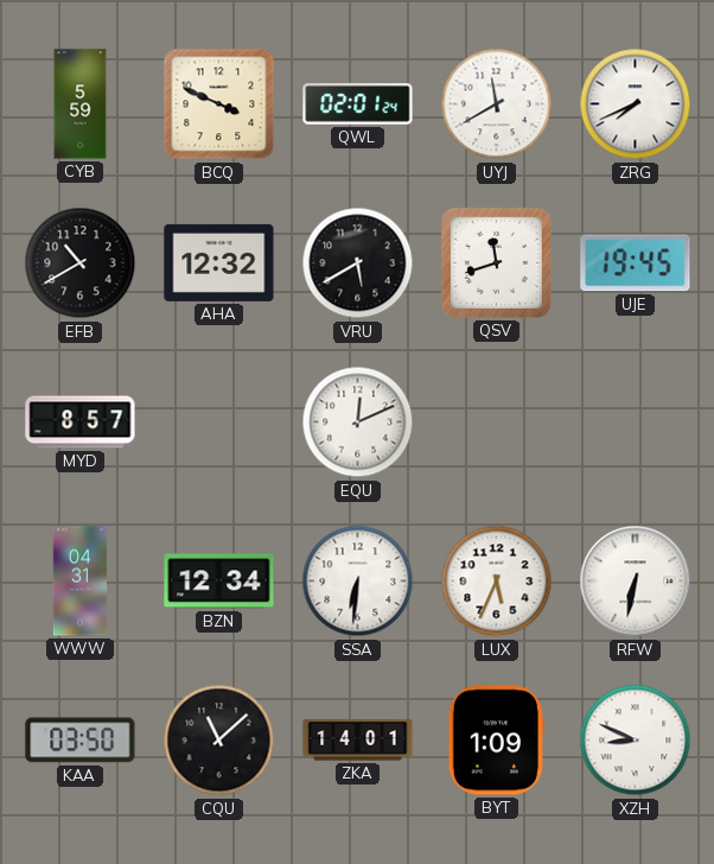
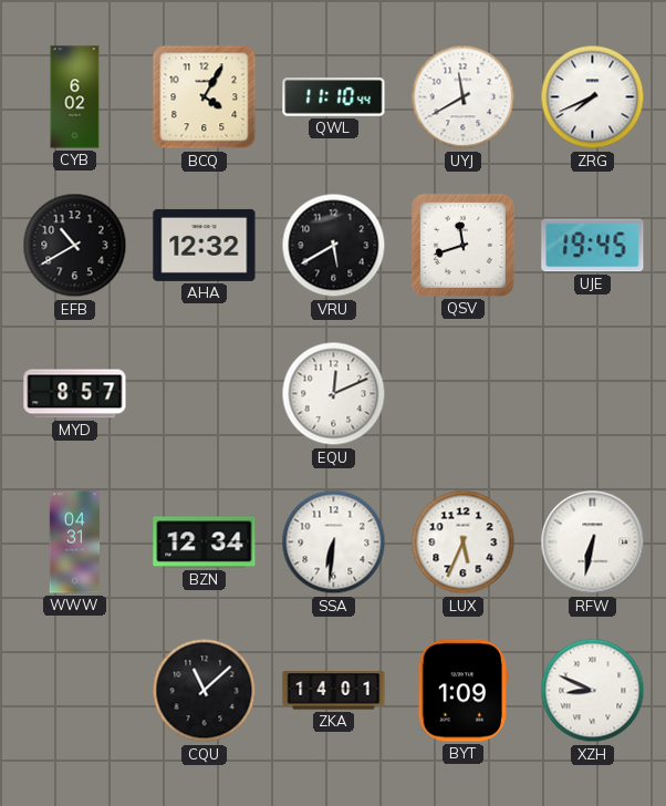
CYB: 5:59 -> 6:02
BCQ: 3:49 -> 4:05
QWL: 02:01 -> 11:10
KAA: 03:50 -> none
